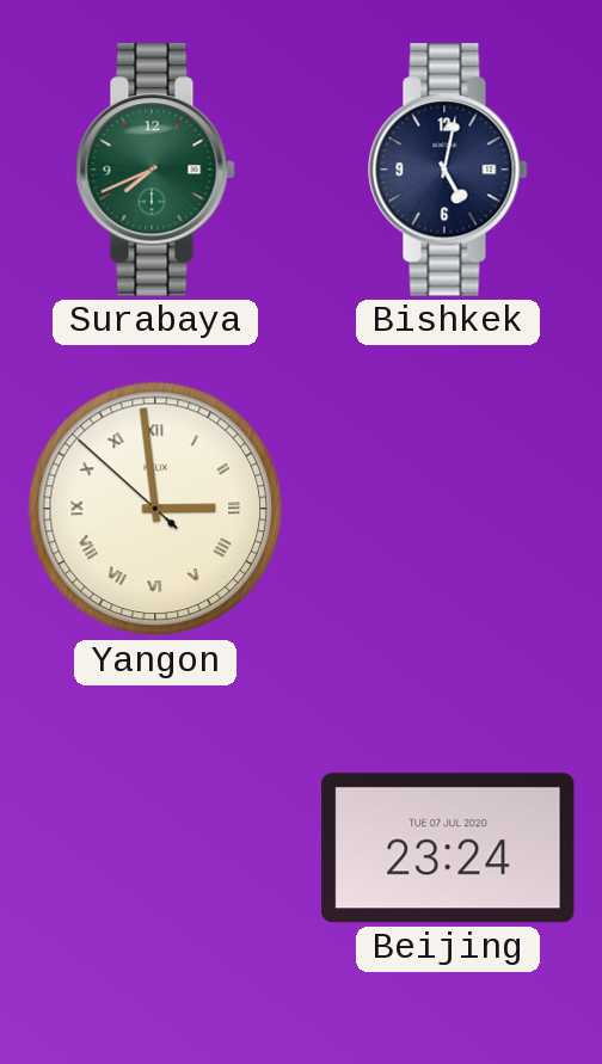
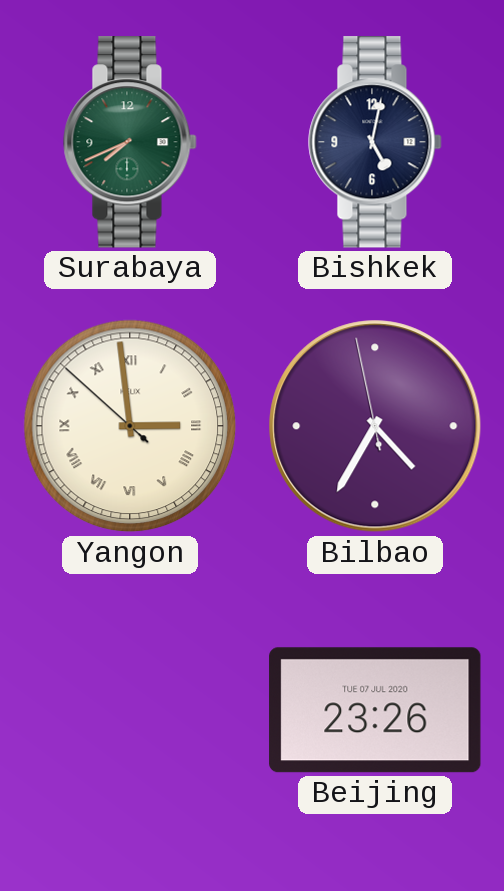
Bilbao: none -> 4:34
Beijing: 23:24 -> 23:26
